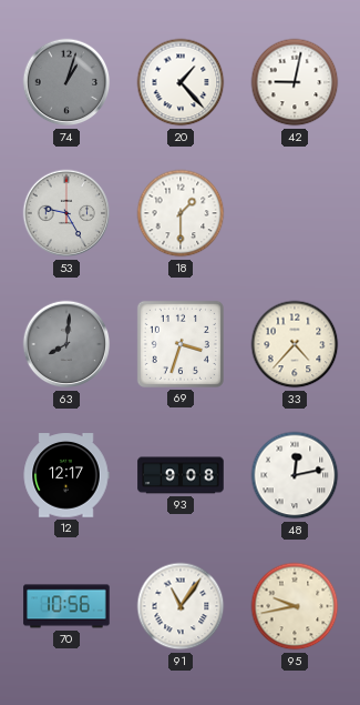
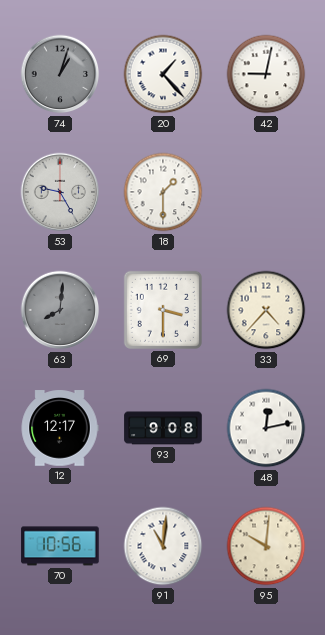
69: 3:33 -> 3:30
91: 11:06 -> 11:01
95: 9:43 -> 10:01
